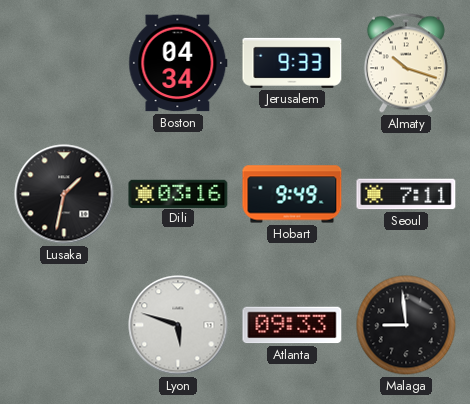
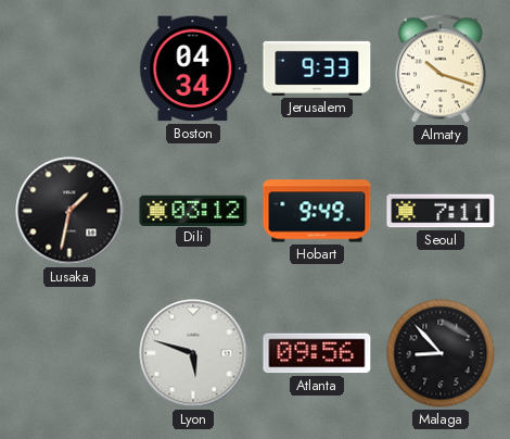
Dili: 03:16 -> 03:12
Atlanta: 09:33 -> 09:56
Malaga: 8:59 -> 8:53
